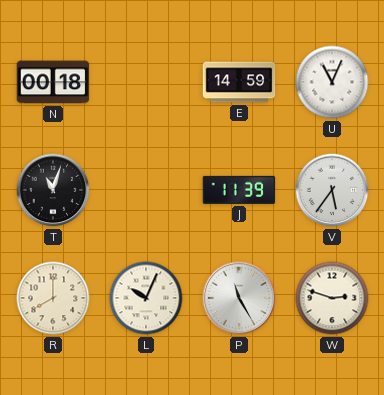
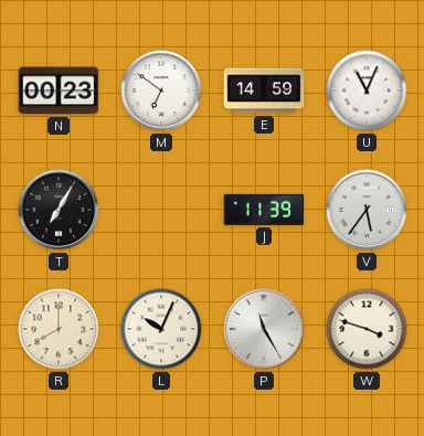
N: 00:18 -> 00:23
M: none -> 6:51
T: 11:03 -> 7:05
W: 2:48 -> 3:48
